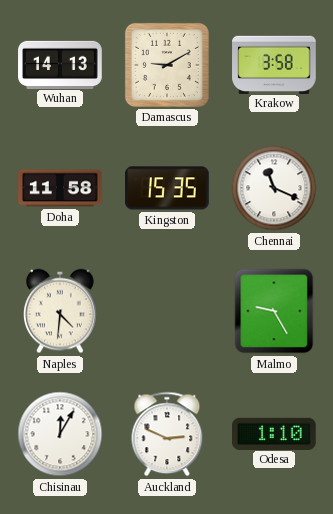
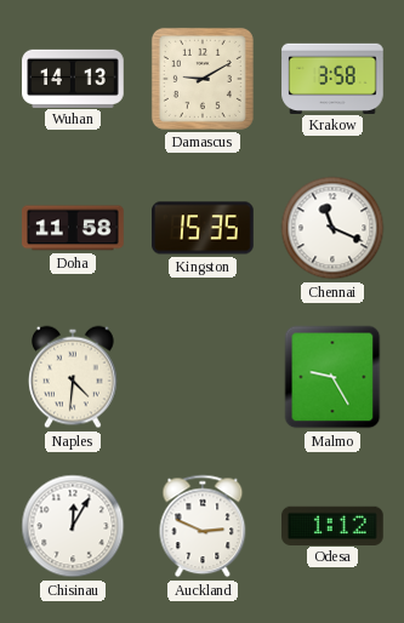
Odesa: 1:10 -> 1:12
